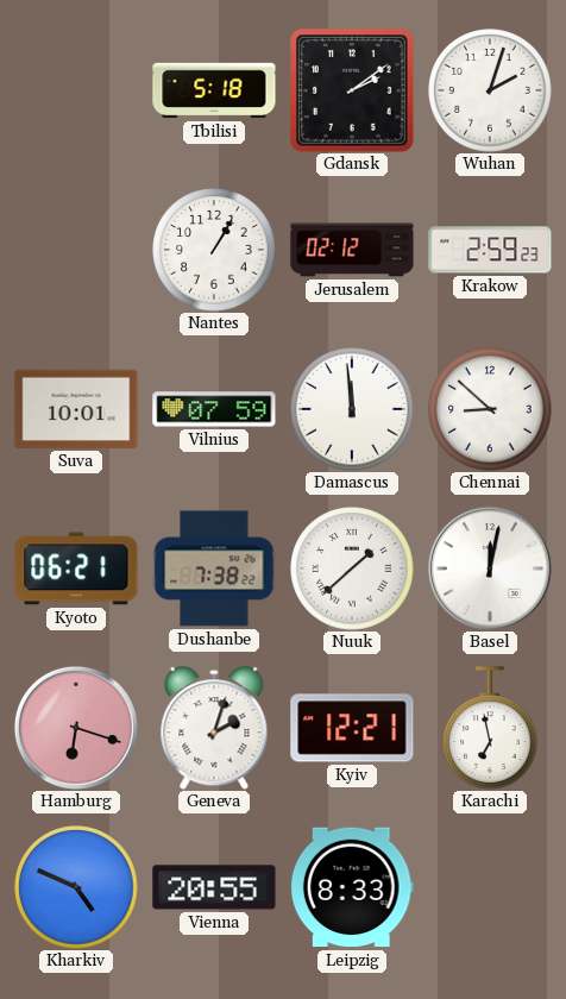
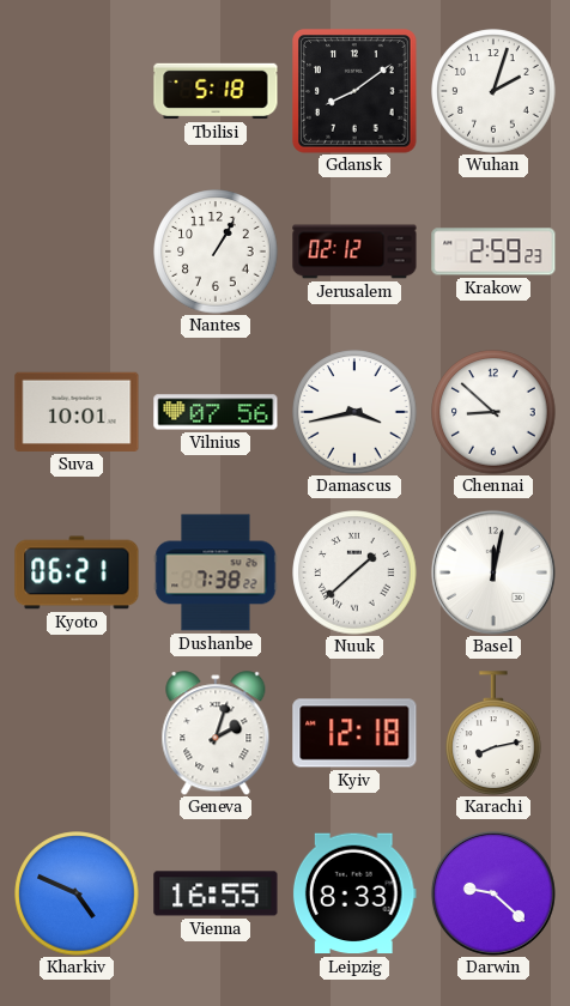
Gdansk: 2:09 -> 8:09
Vilnius: 07:59 -> 07:56
Damascus: 11:59 -> 3:43
Hamburg: 6:18 -> none
Kyiv: 12:21 -> 12:18
Karachi: 6:58 -> 8:13
Vienna: 20:55 -> 16:55
Darwin: none -> 9:22
